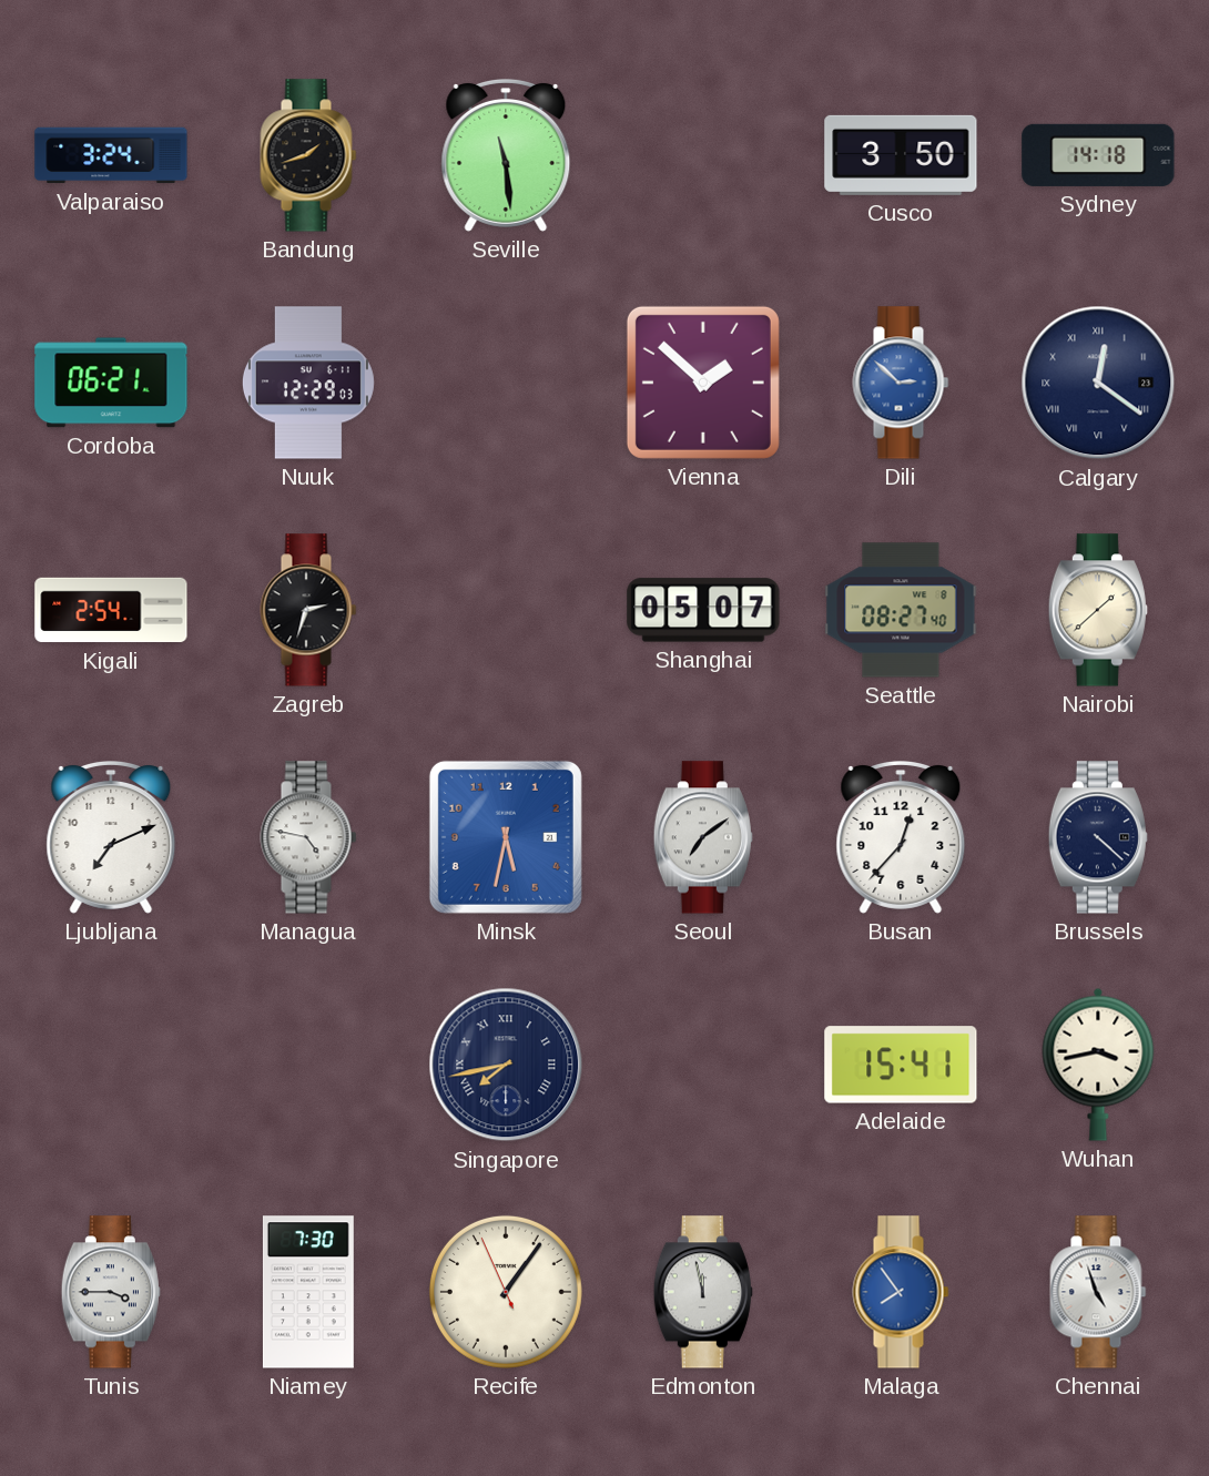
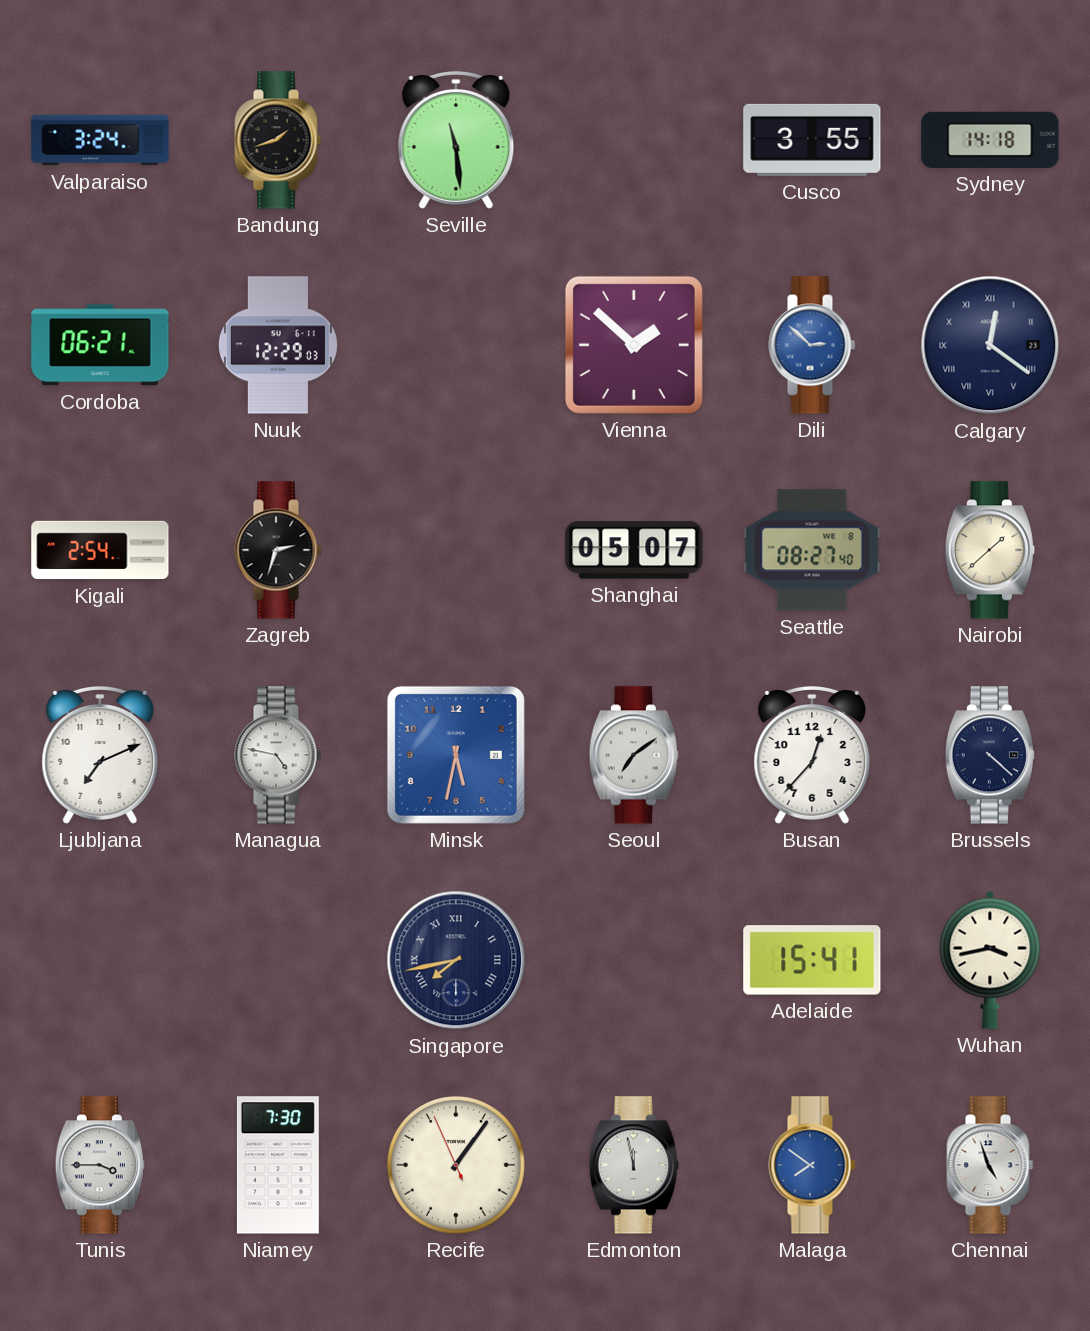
Cusco: 3:50 -> 3:55
Malaga: 7:54 -> 7:51
